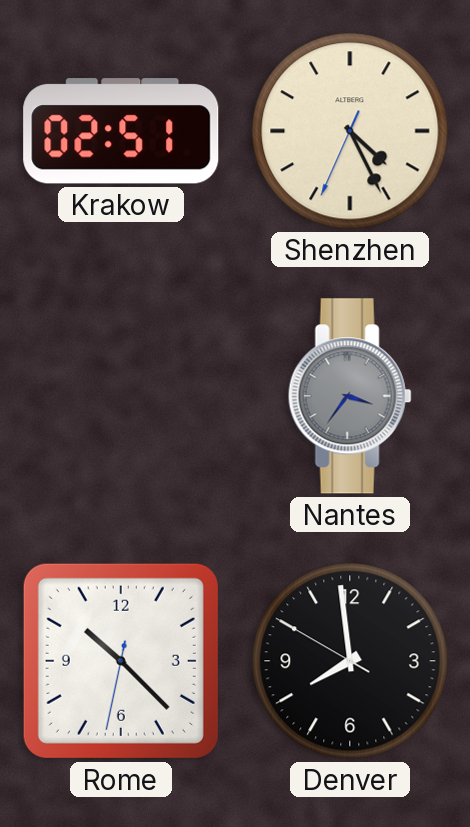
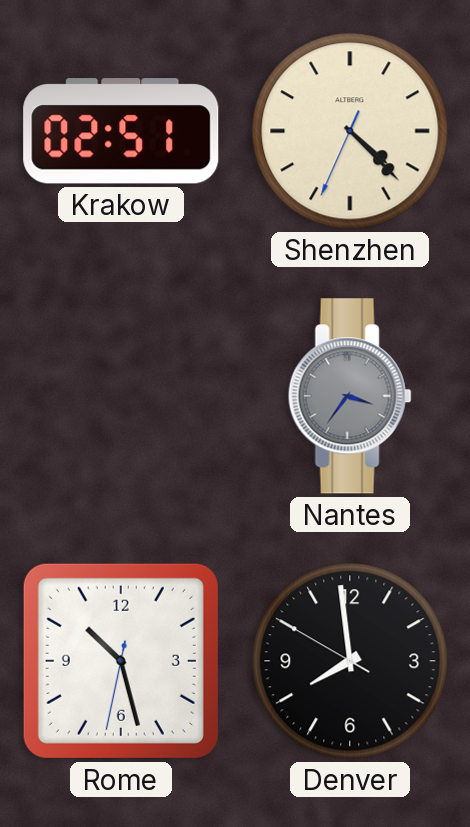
Shenzhen: 4:25 -> 4:22
Rome: 10:22 -> 10:27
